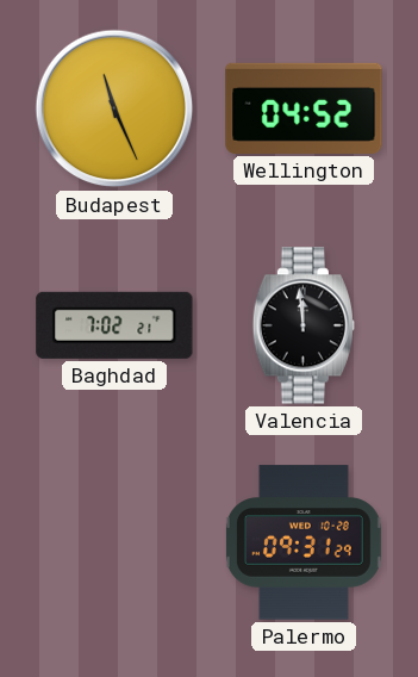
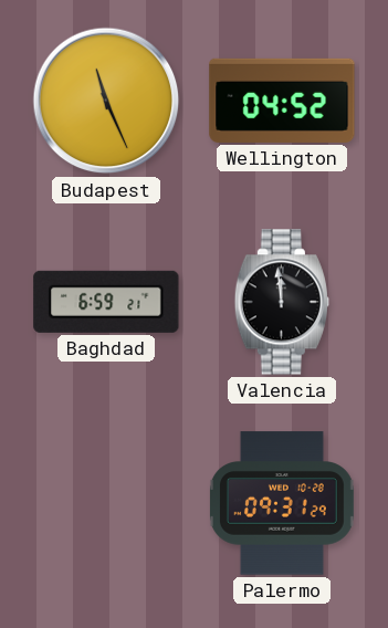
Baghdad: 7:02 -> 6:59
